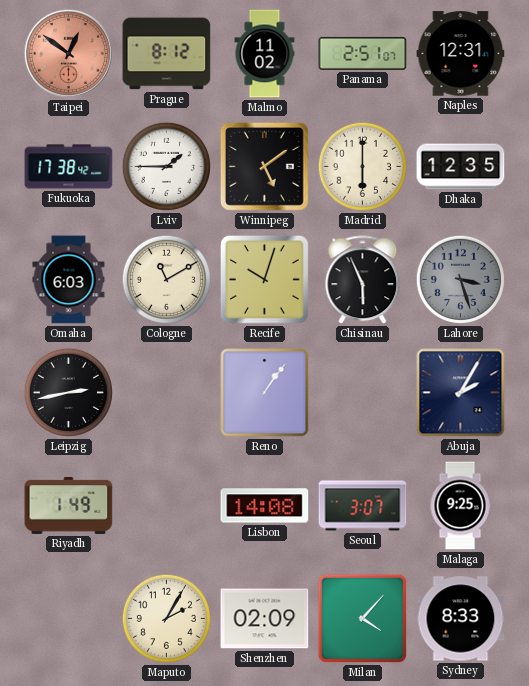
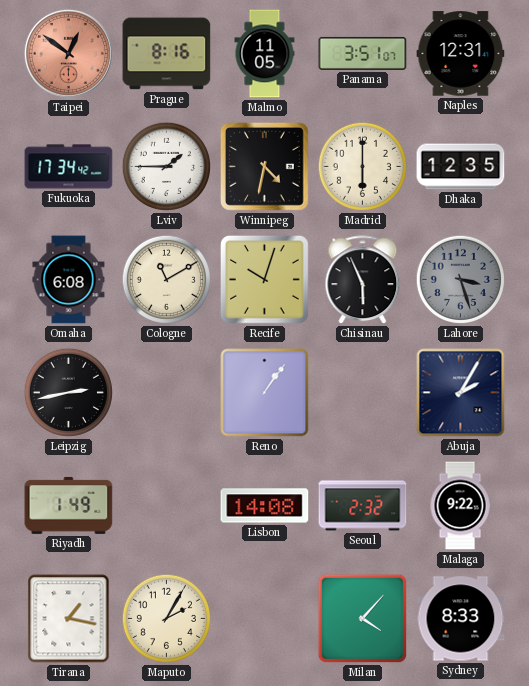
Prague: 8:12 -> 8:16
Malmo: 11:02 -> 11:05
Panama: 2:51 -> 3:51
Fukuoka: 17:38 -> 17:34
Winnipeg: 5:09 -> 4:32
Omaha: 6:03 -> 6:08
Seoul: 3:07 -> 2:32
Malaga: 9:25 -> 9:22
Tirana: none -> 1:17
Shenzhen: 02:09 -> none
